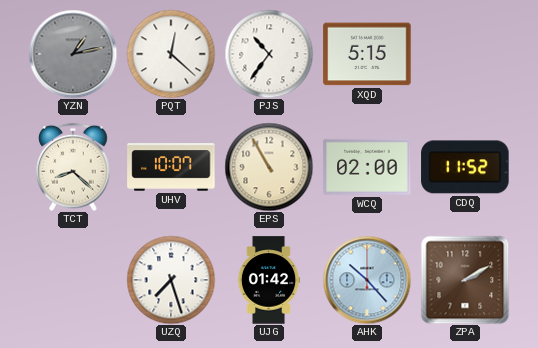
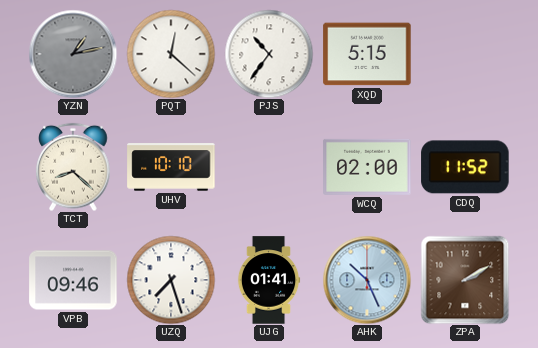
UHV: 10:07 -> 10:10
EPS: 10:55 -> none
VPB: none -> 09:46
UJG: 01:42 -> 01:41
AHK: 10:23 -> 10:26
